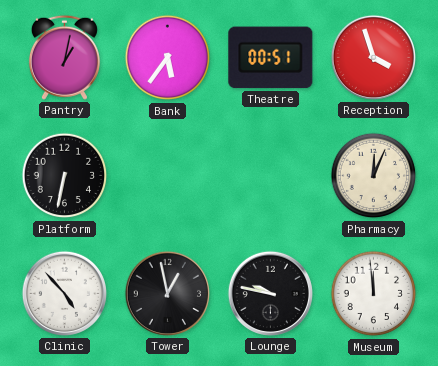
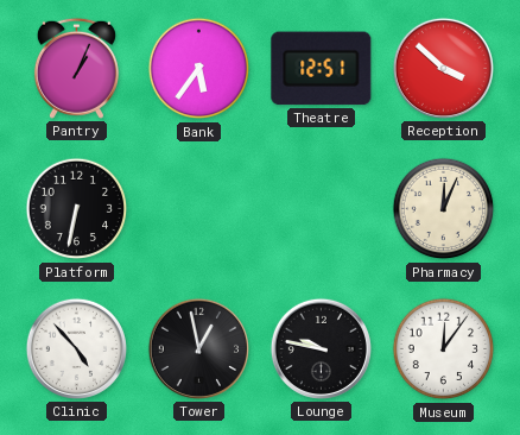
Pantry: 1:02 -> 1:04
Theatre: 00:51 -> 12:51
Reception: 3:57 -> 3:52
Museum: 11:59 -> 12:06
